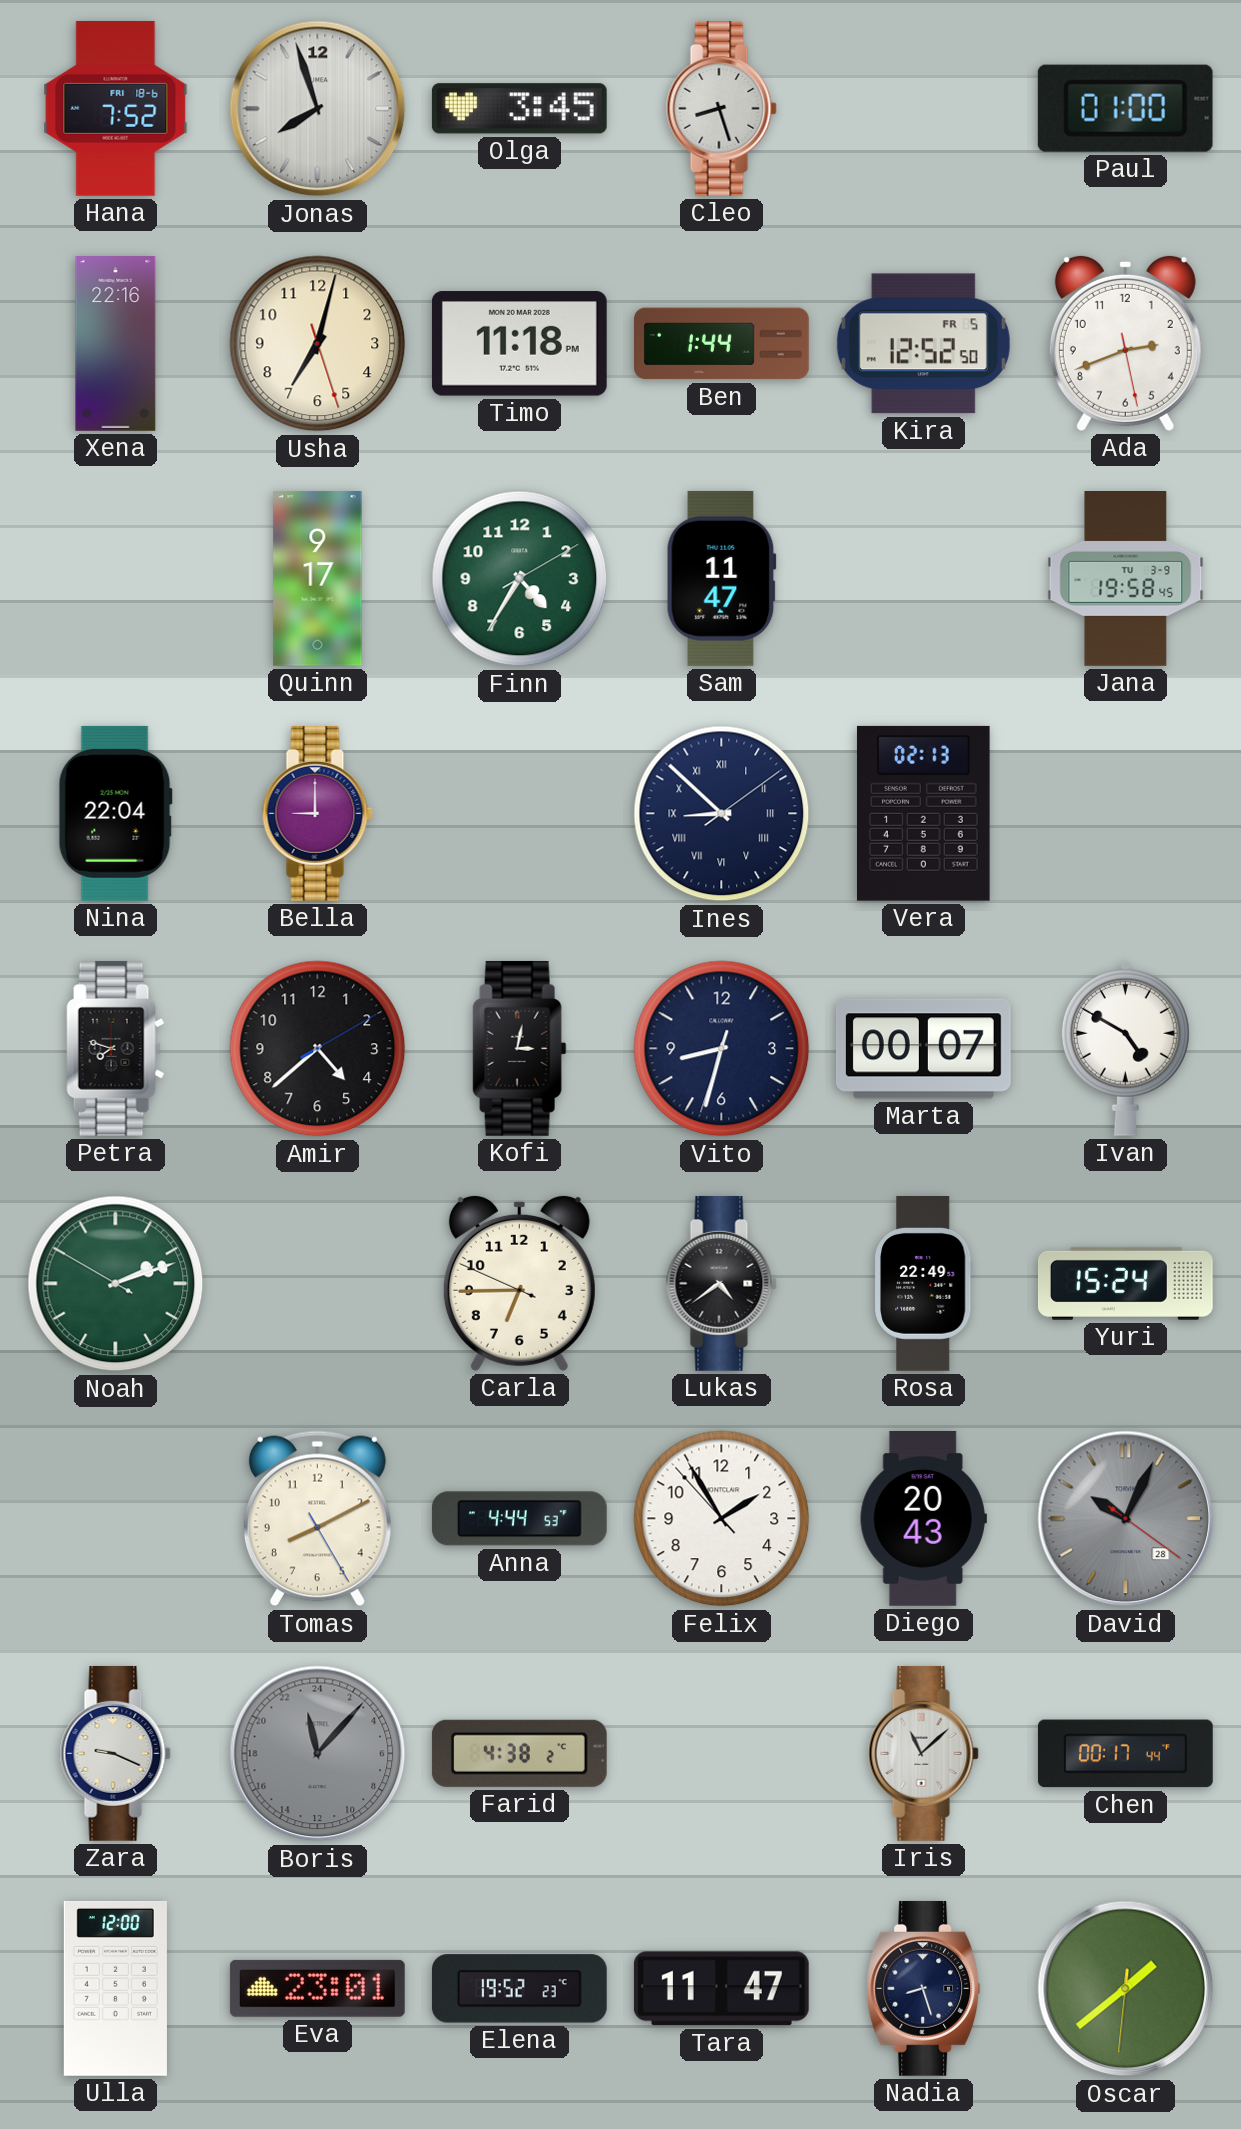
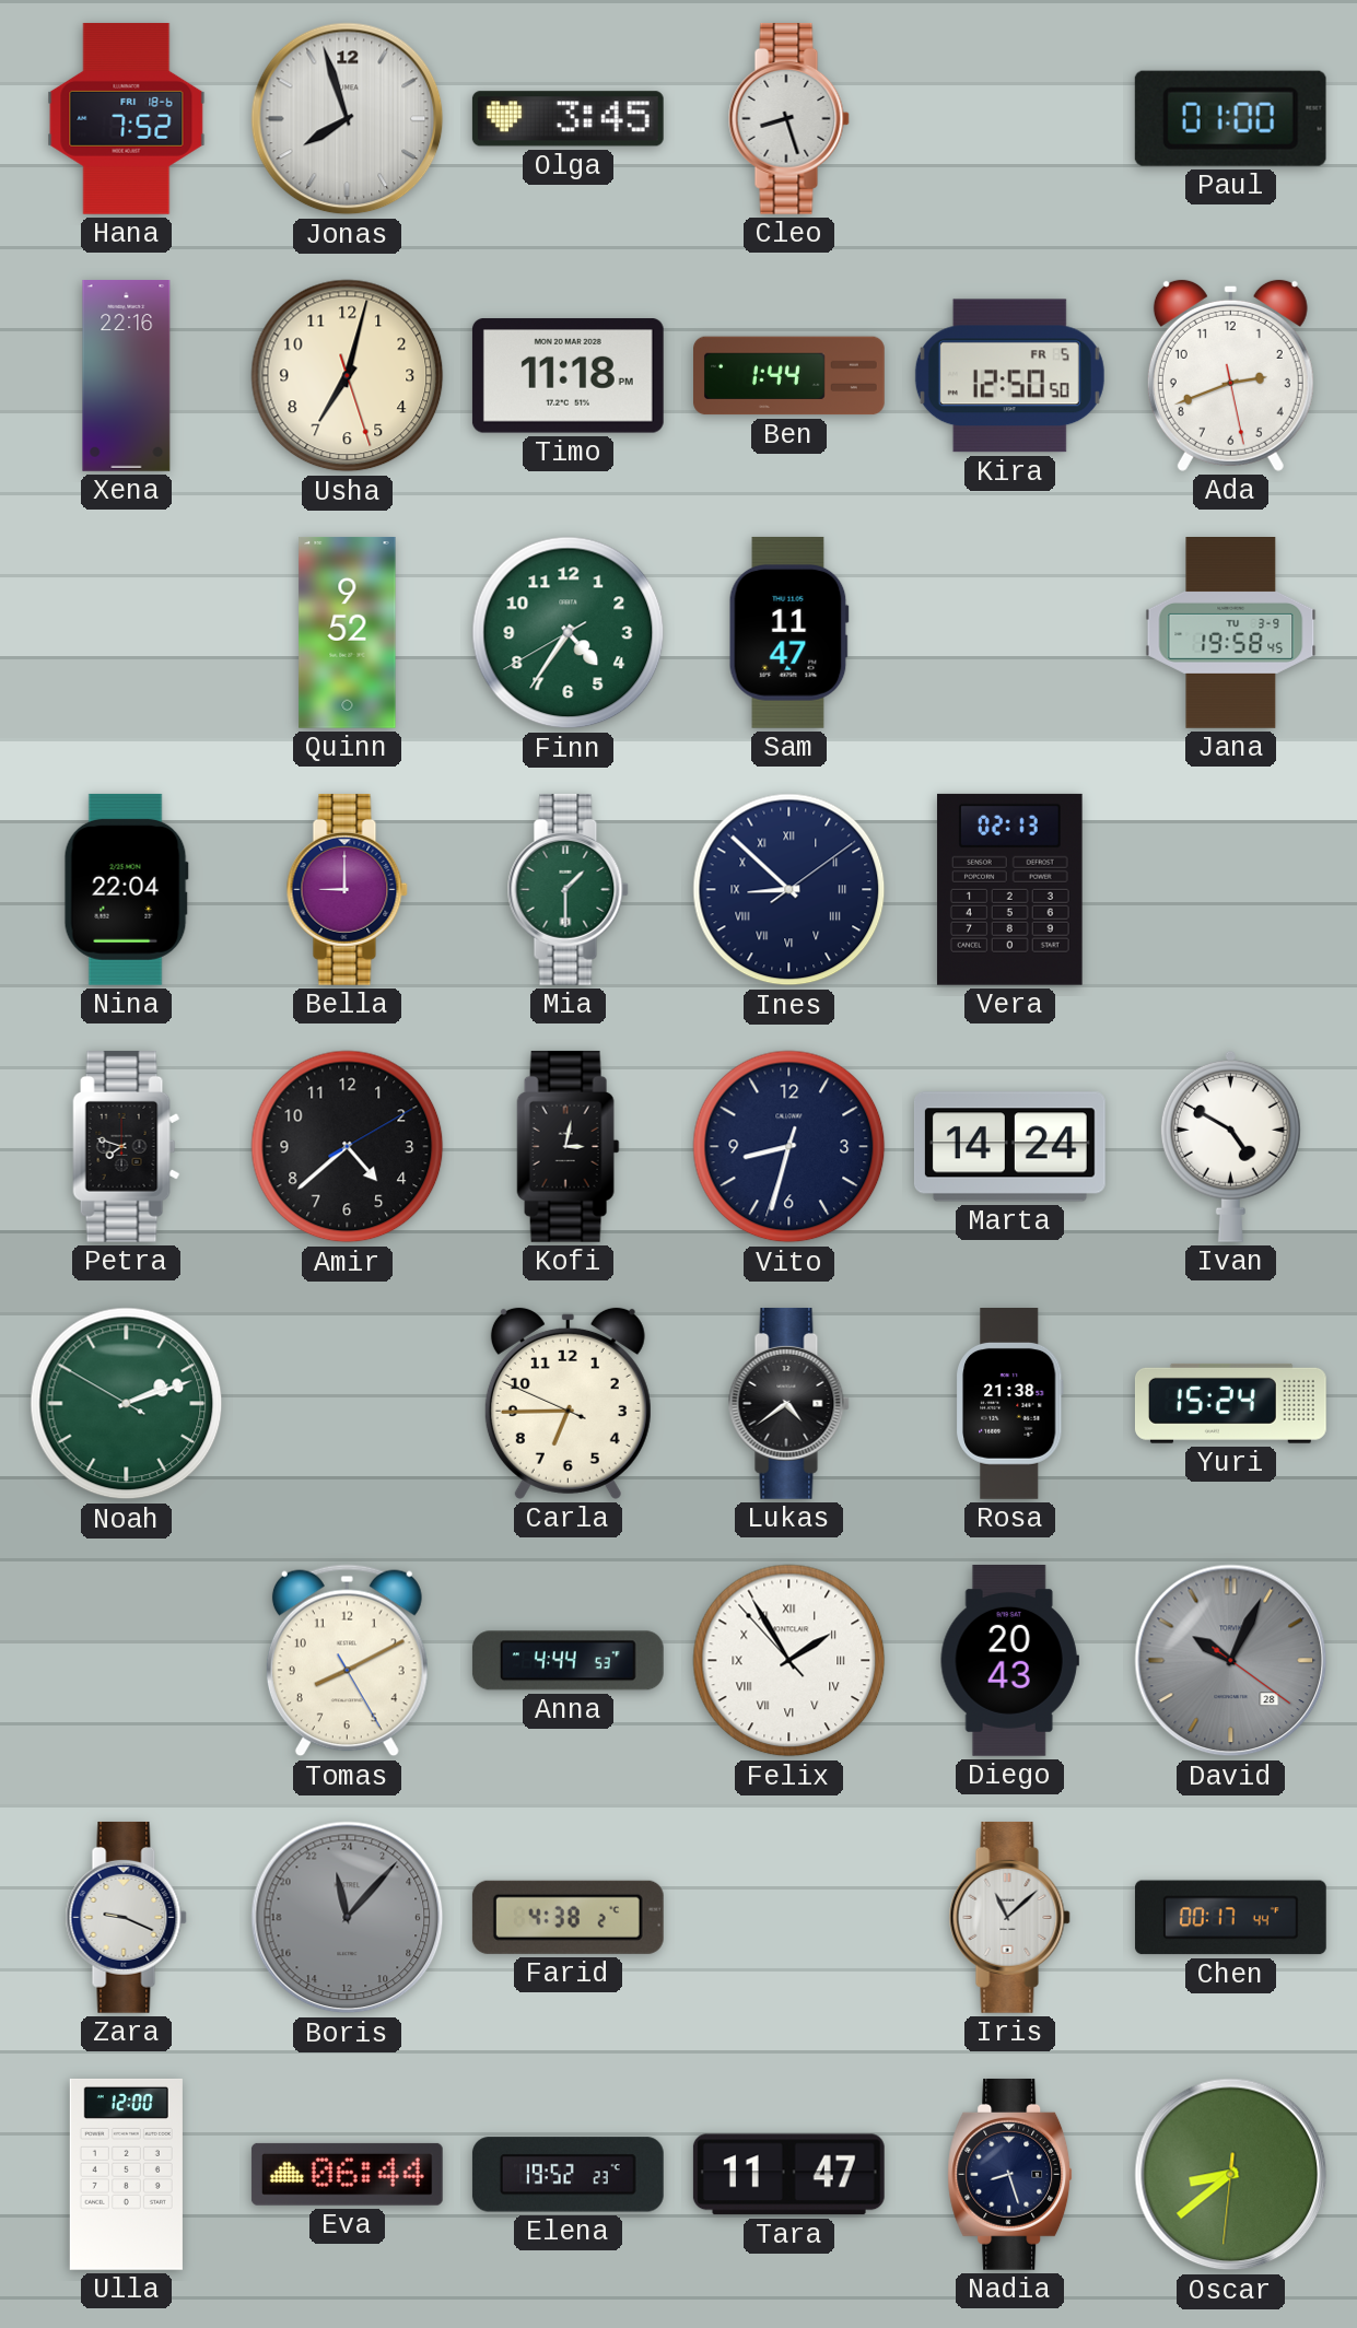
Kira: 12:52 -> 12:50
Quinn: 9:17 -> 9:52
Finn: 4:35:10 -> 4:35:40
Mia: none -> 1:30
Marta: 00:07 -> 14:24
Rosa: 22:49 -> 21:38
Felix numerals: Arabic -> Roman
Eva: 23:01 -> 06:44
Oscar: 1:38 -> 8:38
